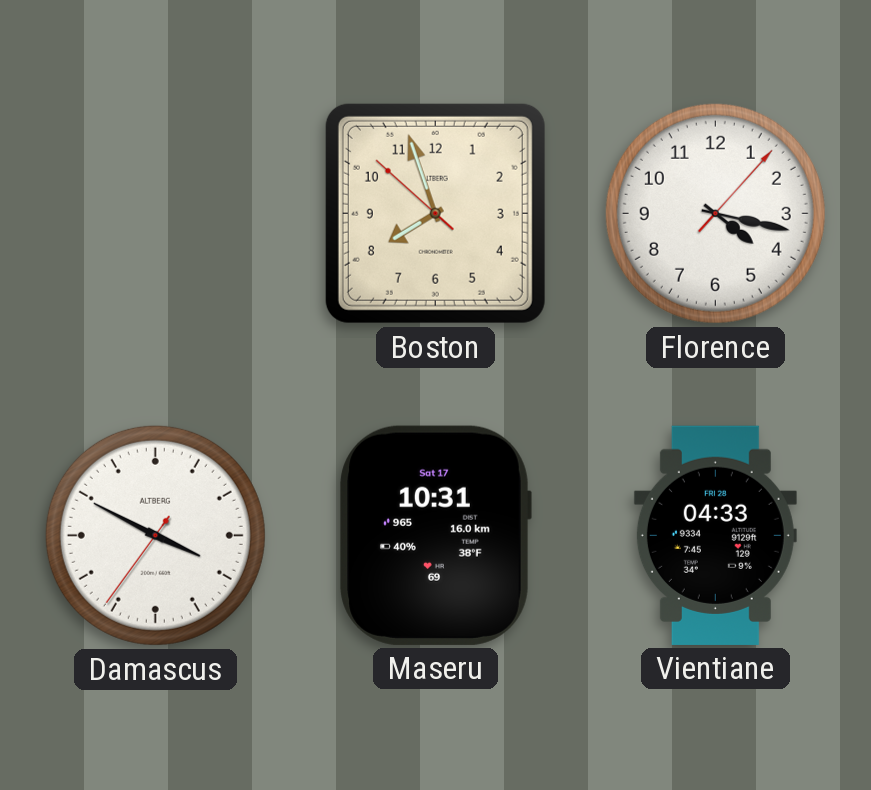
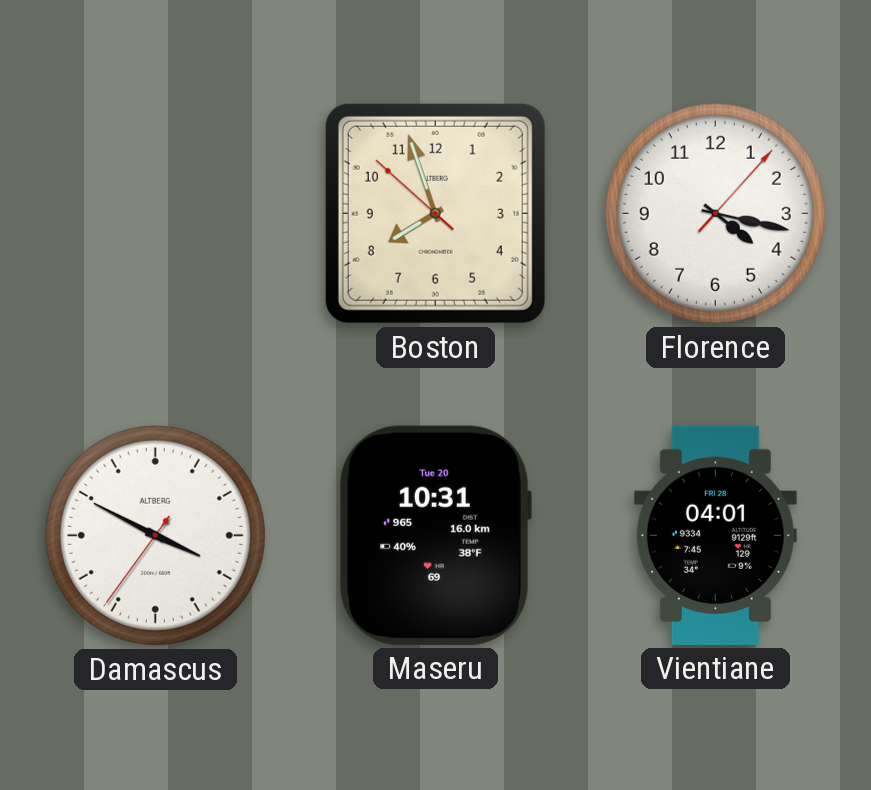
Maseru date: Sat 17 -> Tue 20
Vientiane: 04:33 -> 04:01
